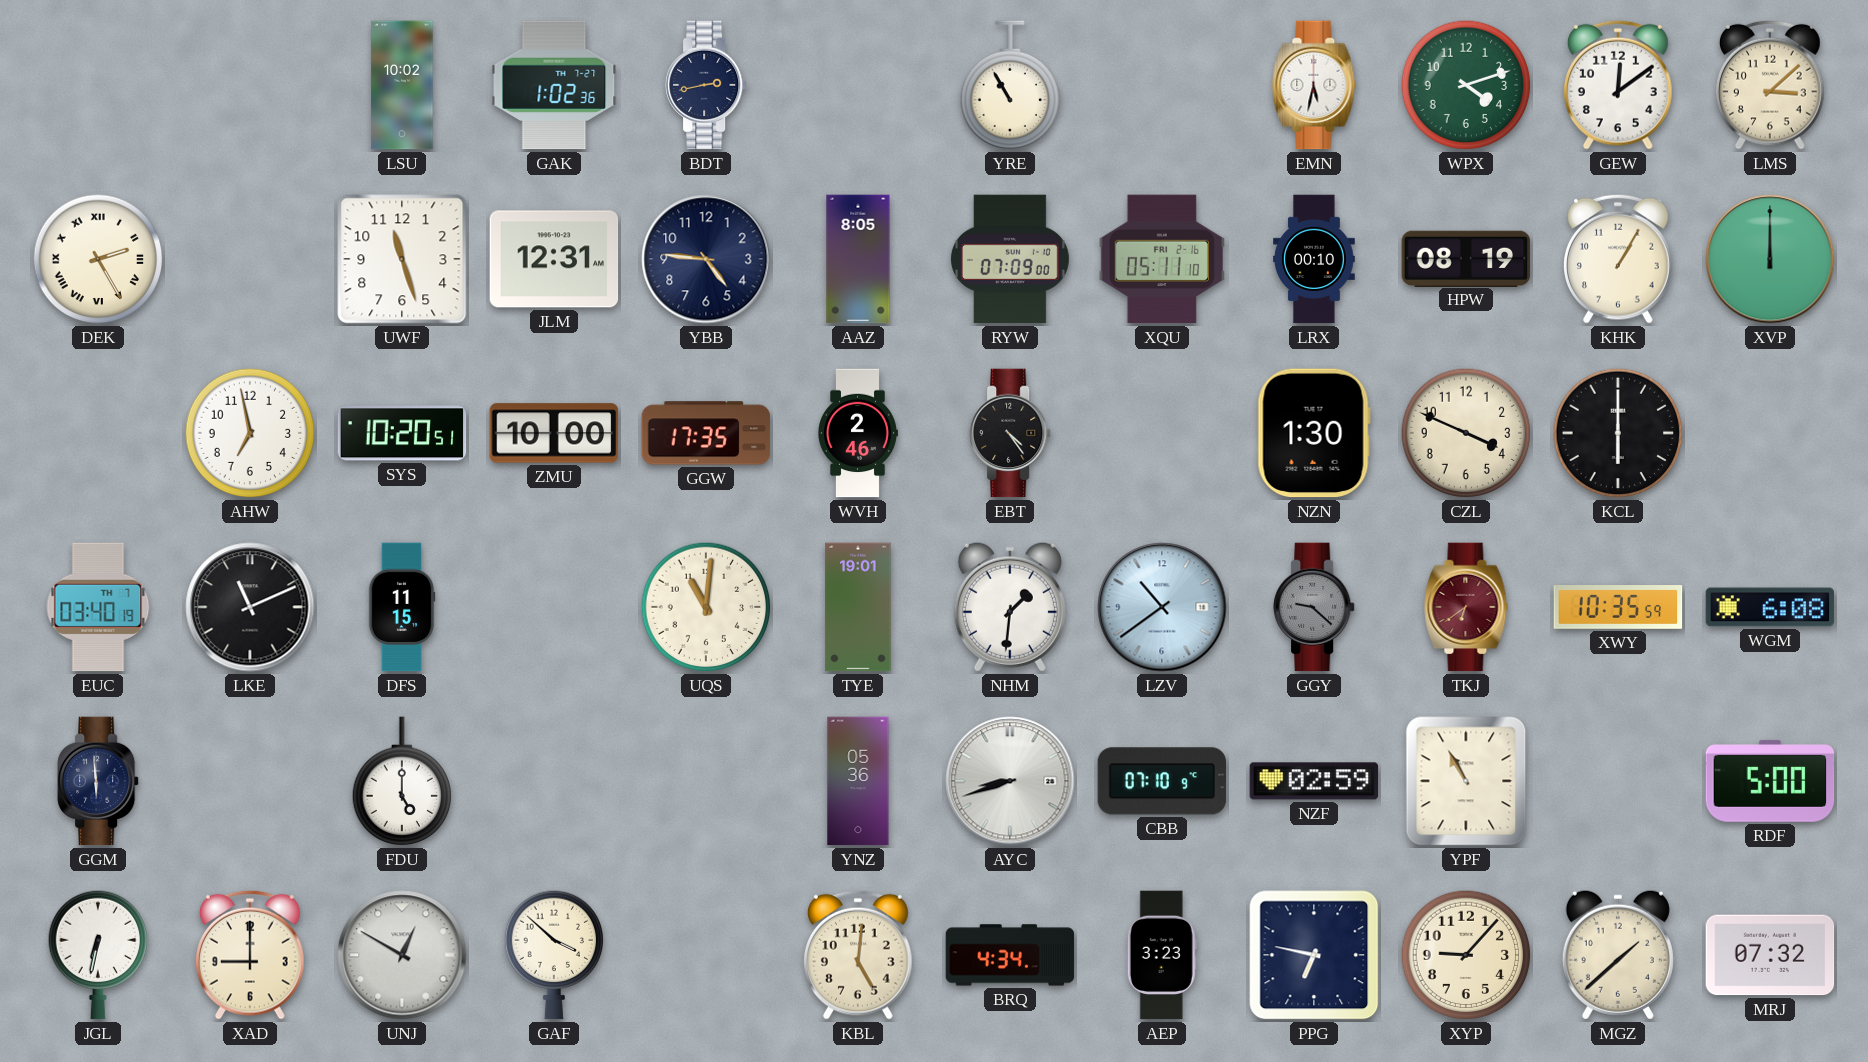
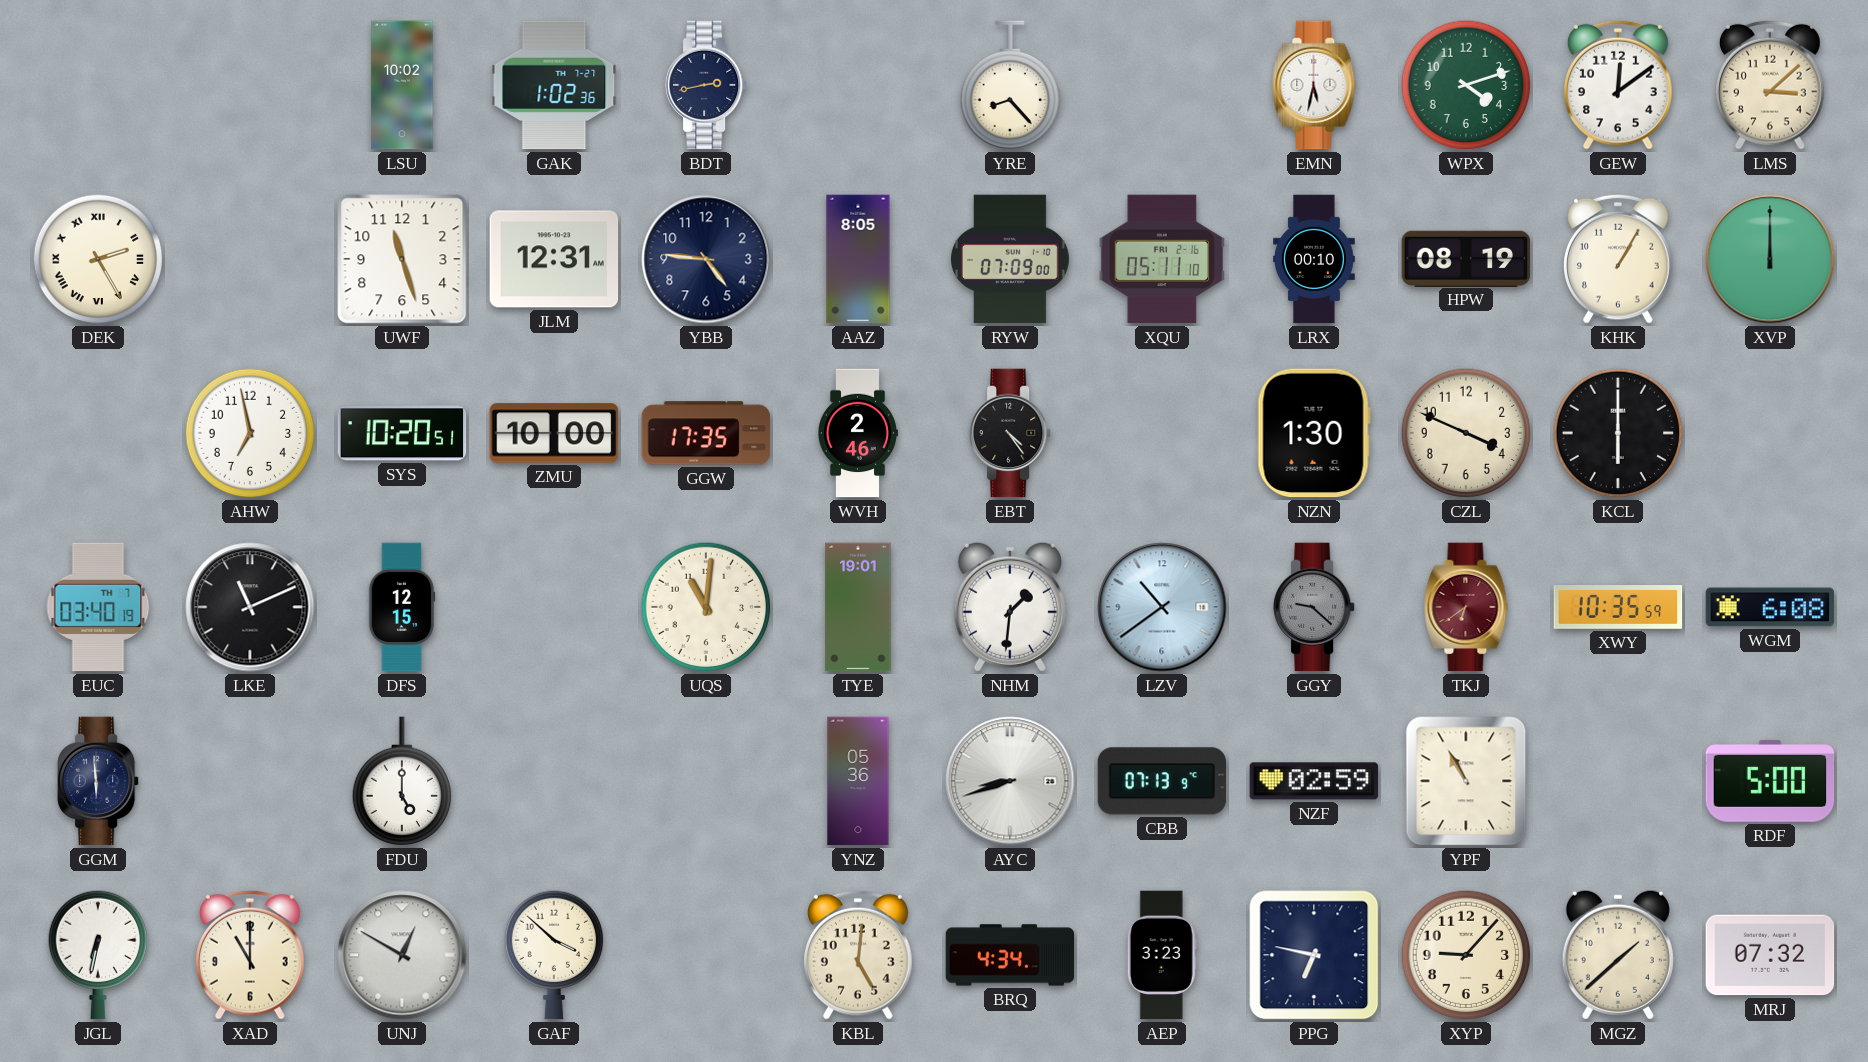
YRE: 10:55 -> 8:23
DFS: 11:15 -> 12:15
CBB: 07:10 -> 07:13
XAD: 9:00 -> 11:00
